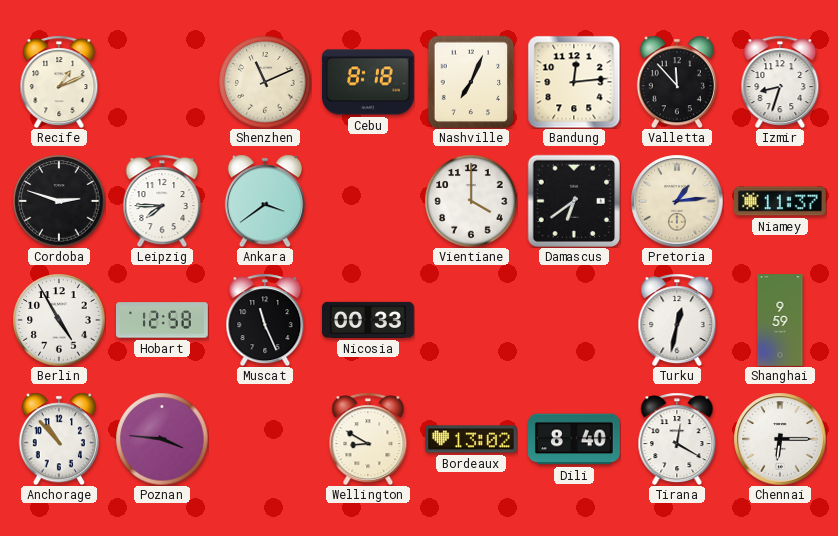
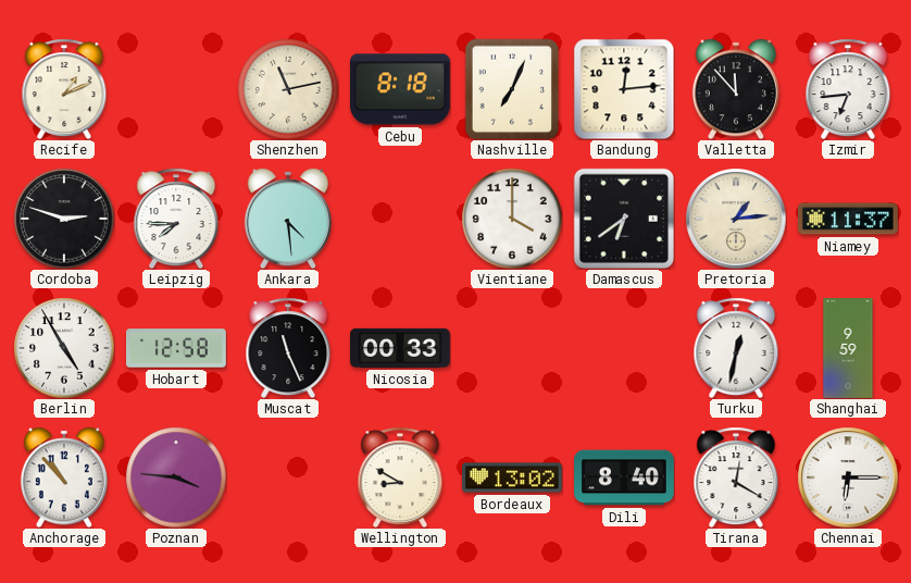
Shenzhen: 11:11 -> 11:13
Izmir: 8:33 -> 6:44
Ankara: 3:39 -> 4:29
